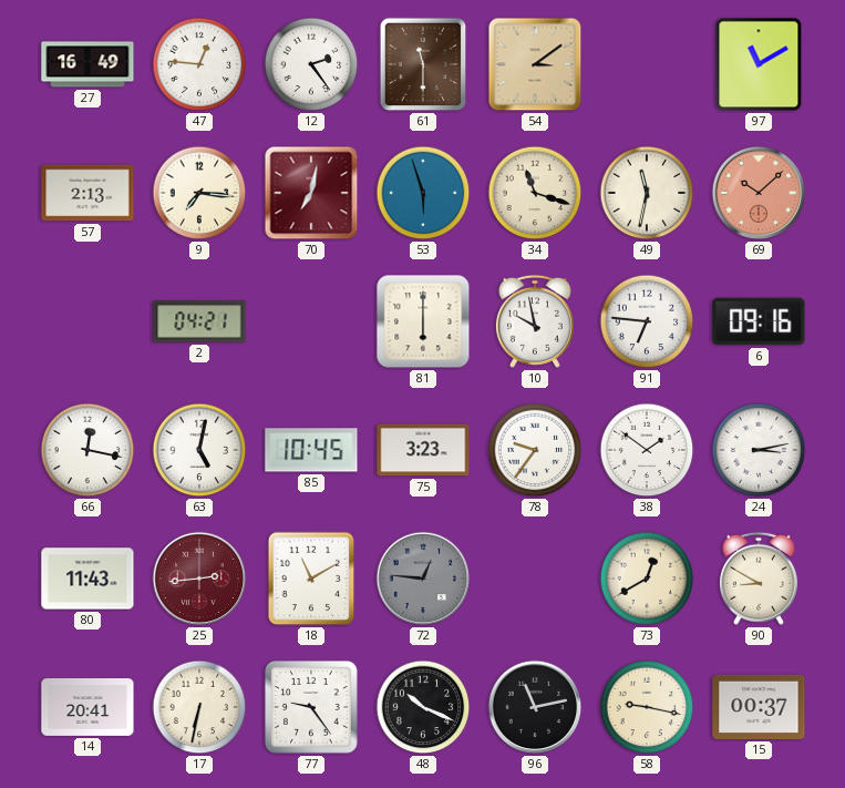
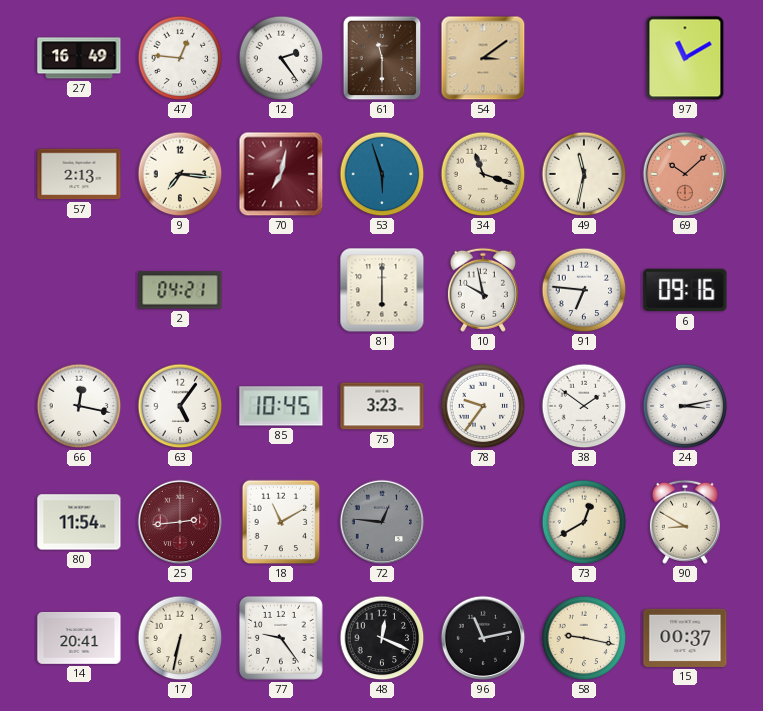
63: 5:02 -> 5:06
80: 11:43 -> 11:54
48: 10:19 -> 12:19
